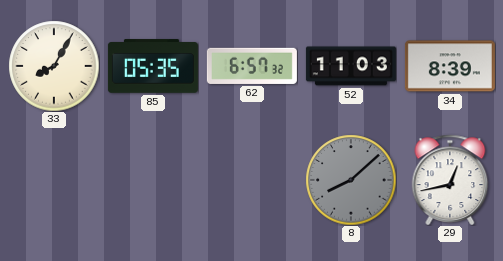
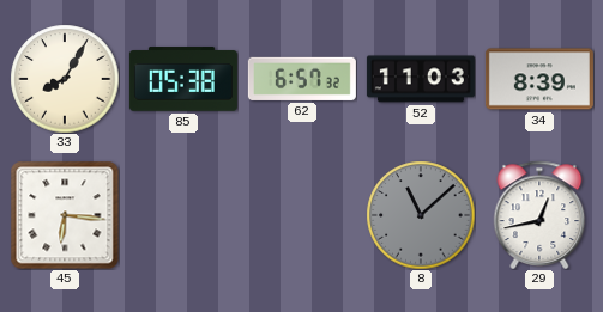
85: 05:35 -> 05:38
45: none -> 6:16
8: 8:08 -> 11:08
